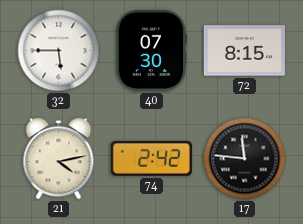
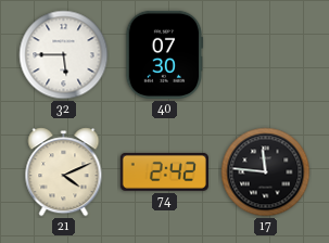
72: 8:15 -> none
21: 4:13 -> 4:11
